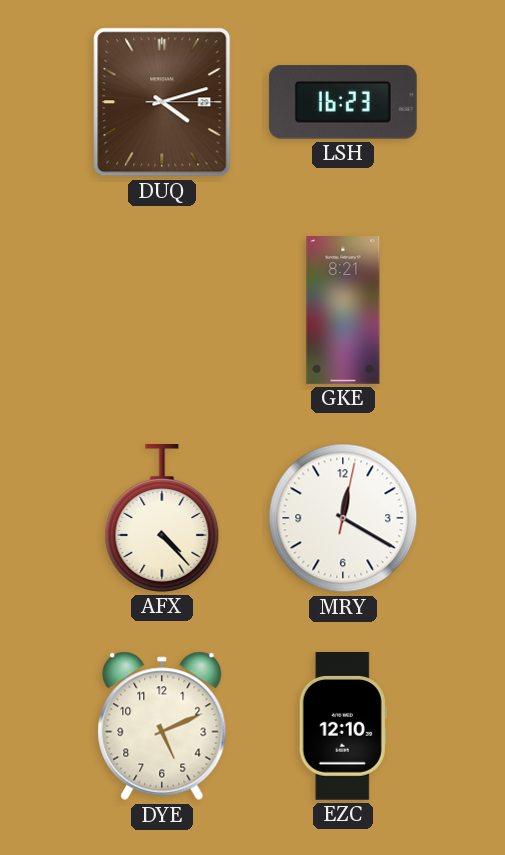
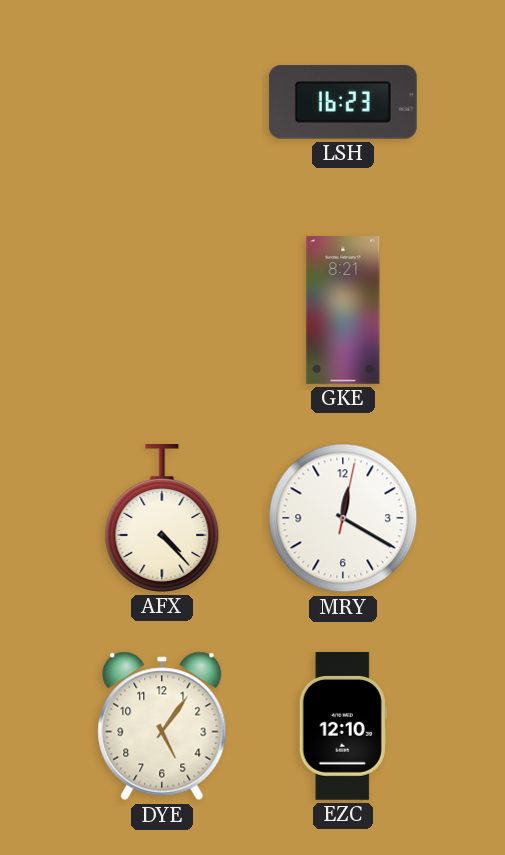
DUQ: 4:12 -> none
DYE: 5:11 -> 5:06
